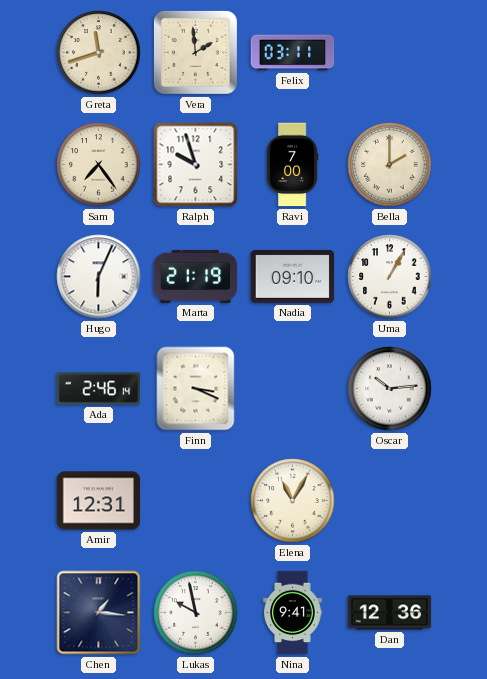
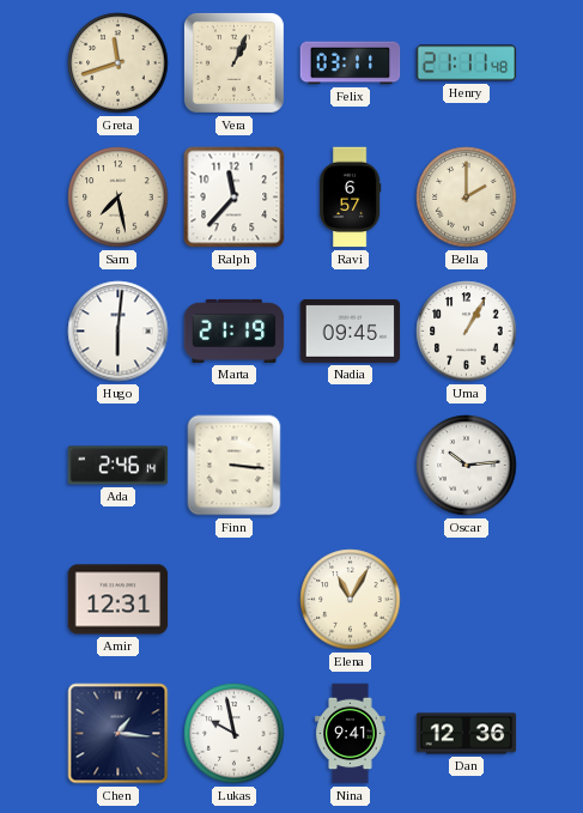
Vera: 1:59 -> 1:04
Henry: none -> 21:11
Sam: 7:24 -> 7:28
Ralph: 9:57 -> 11:37
Ravi: 7:00 -> 6:57
Hugo: 6:04 -> 6:01
Nadia: 09:10 -> 09:45
Finn: 3:19 -> 3:16
